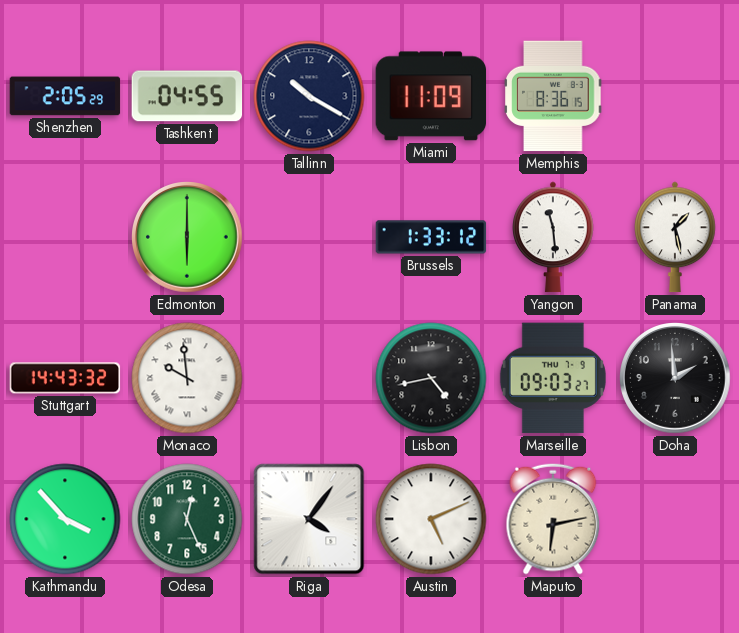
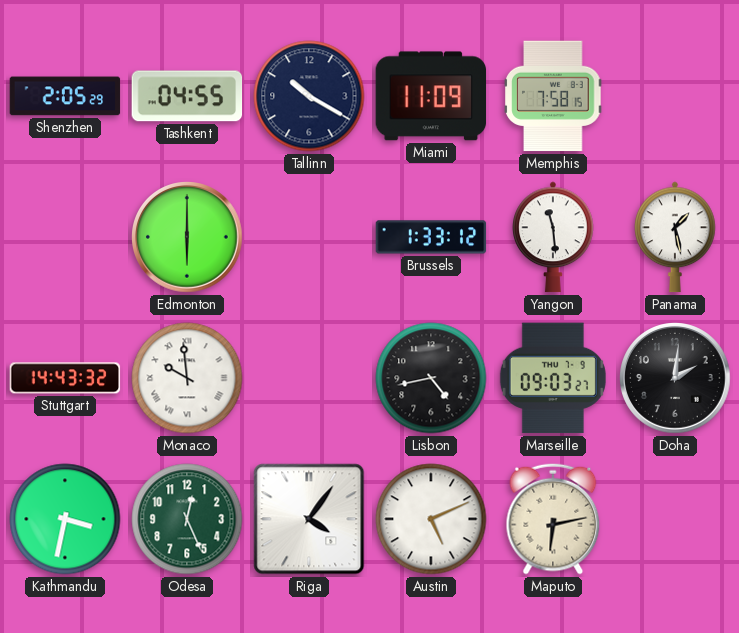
Memphis: 8:36 -> 7:58
Doha: 1:59 -> 2:01
Kathmandu: 3:53 -> 3:32
